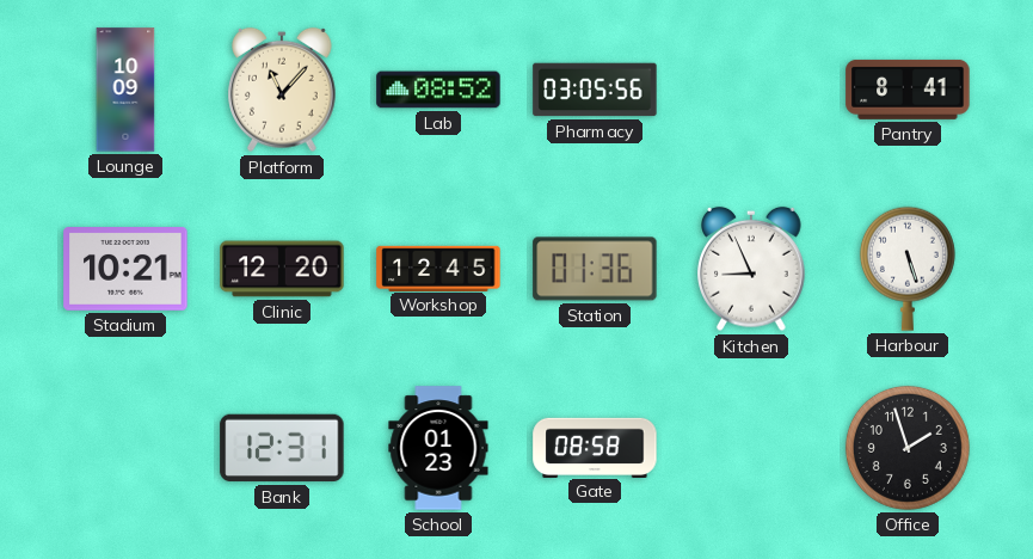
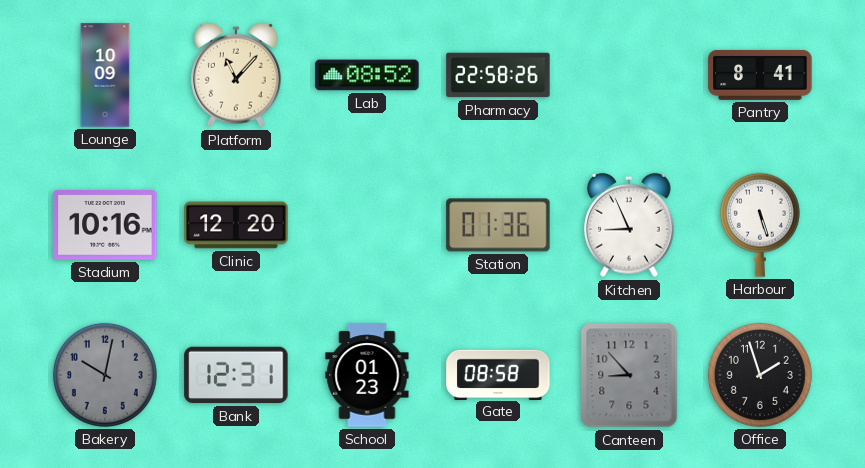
Pharmacy: 03:05 -> 22:58
Stadium: 10:21 -> 10:16
Workshop: 12:45 -> none
Bakery: none -> 10:02
Canteen: none -> 8:53
